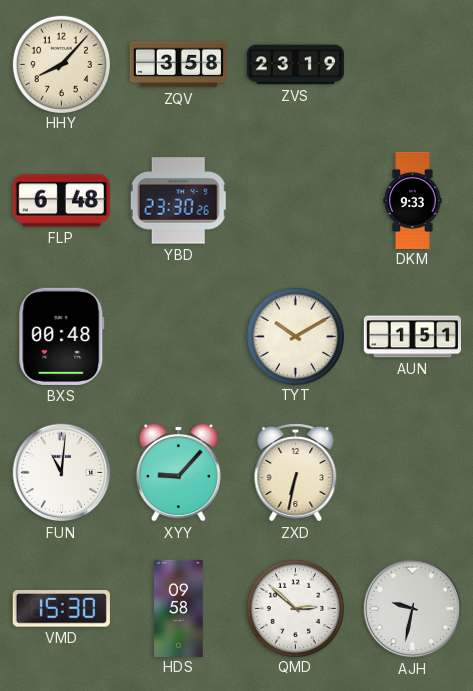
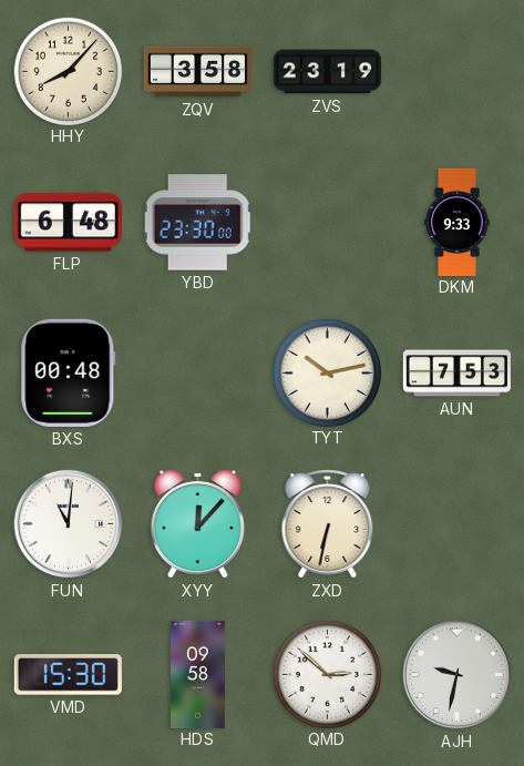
YBD: 23:30:26 -> 23:30:00
TYT: 10:10 -> 10:13
AUN: 1:51 -> 7:53
XYY: 9:07 -> 12:07
